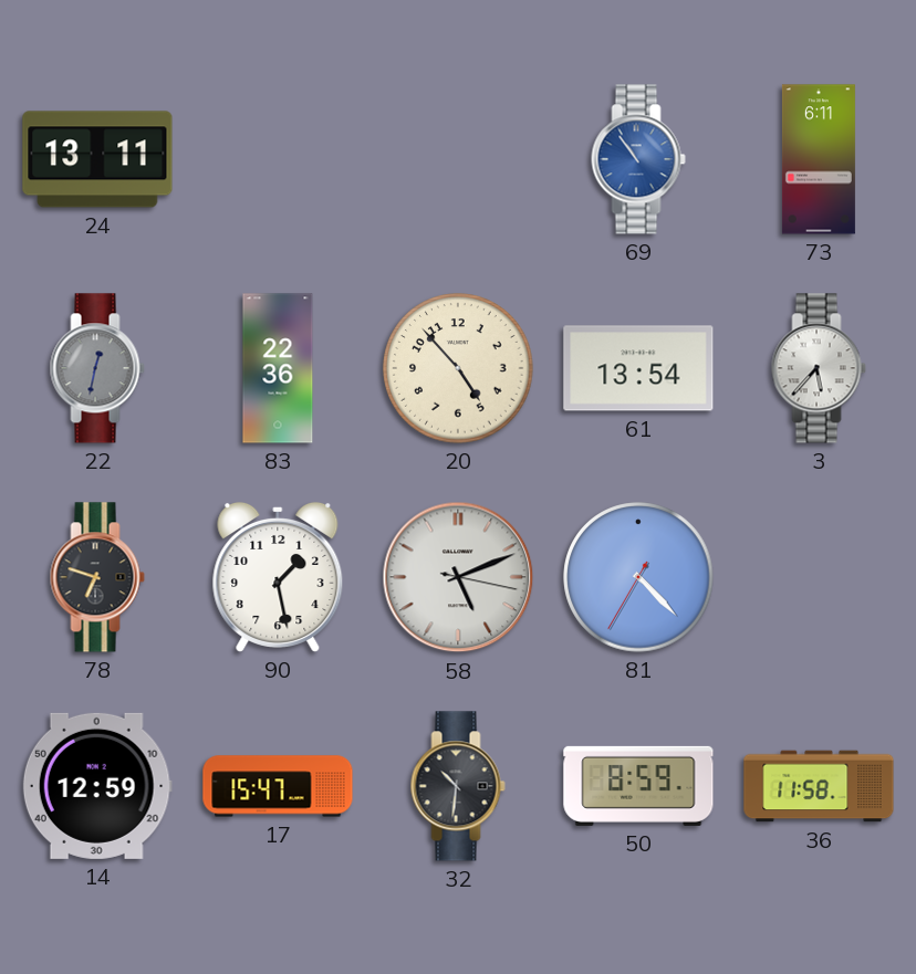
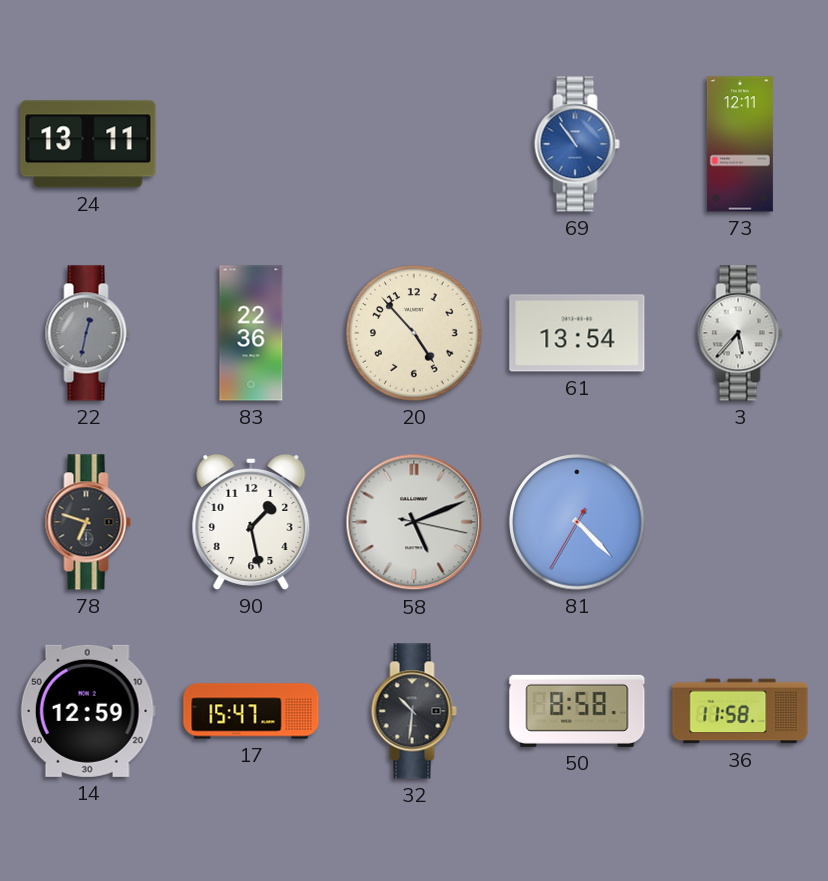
73: 6:11 -> 12:11
50: 8:59 -> 8:58
